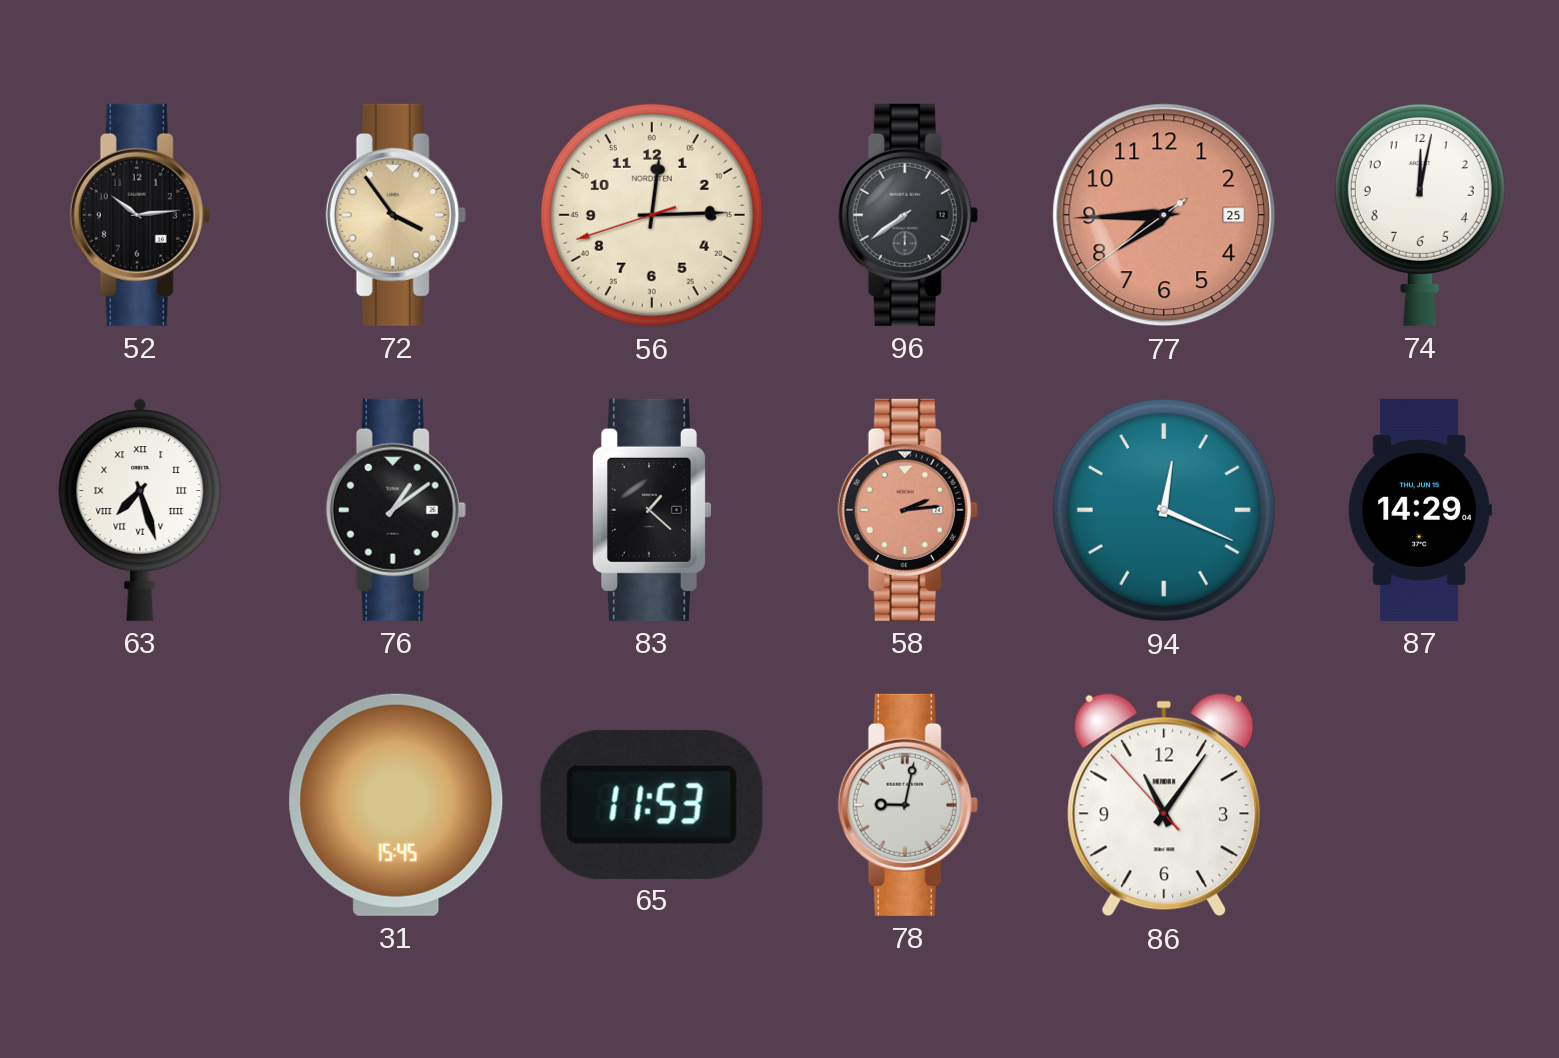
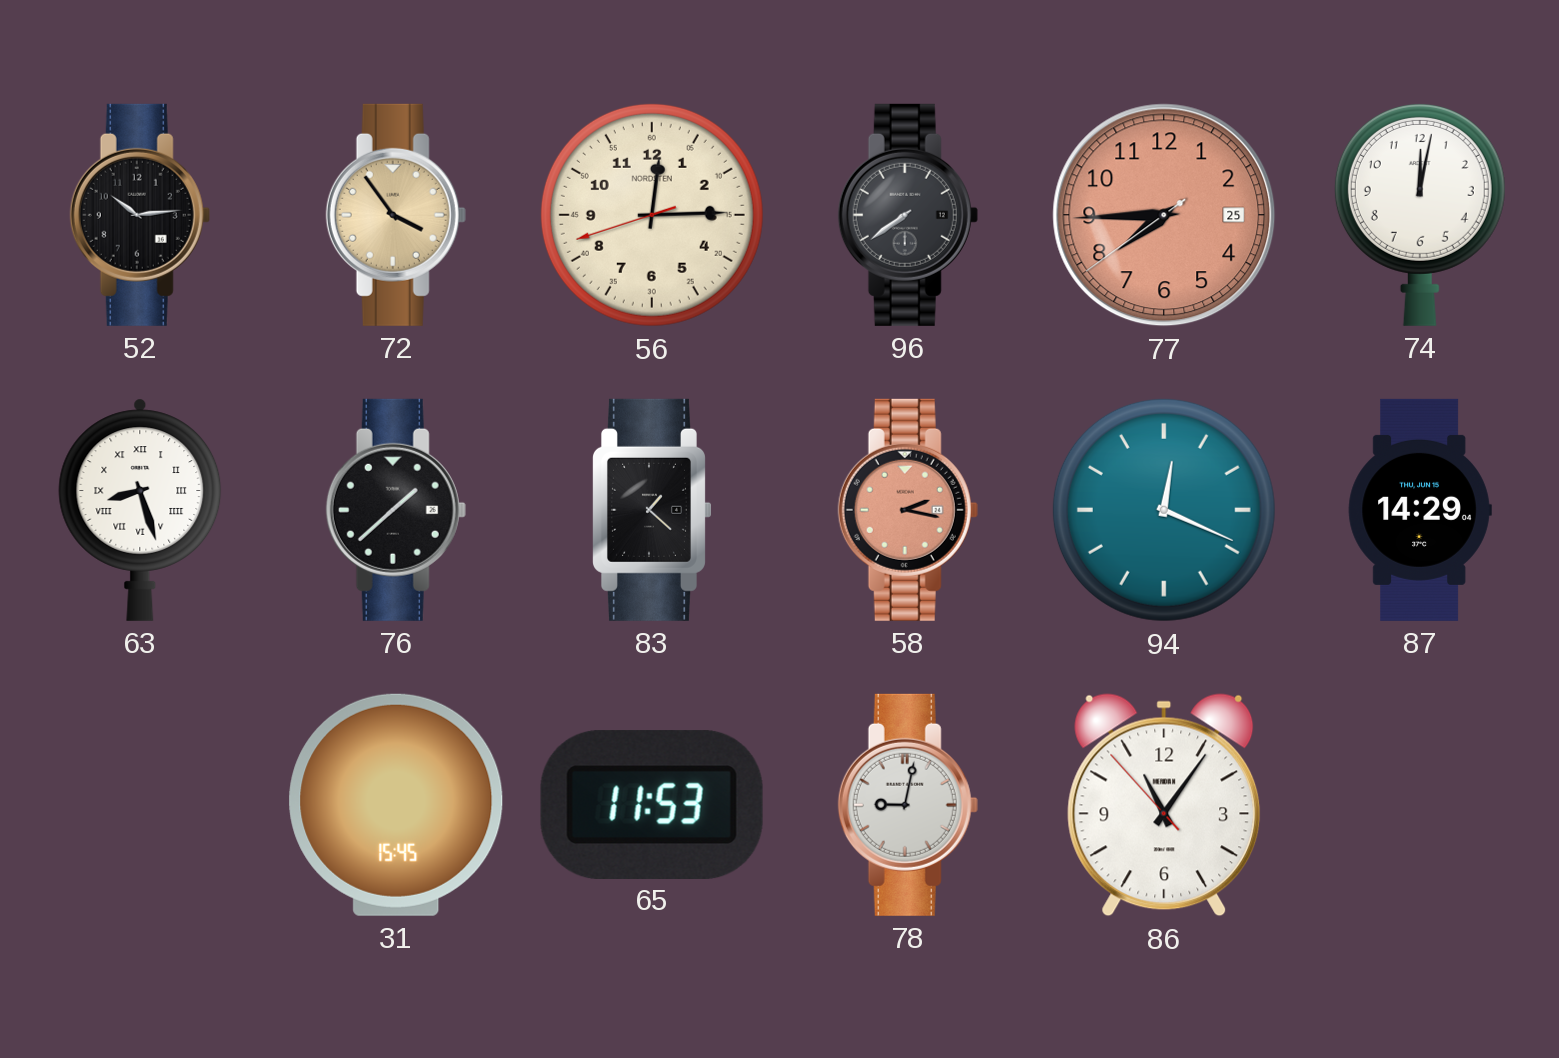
63: 7:27 -> 8:27
76: 1:09 -> 1:38
58: 2:14 -> 2:17
